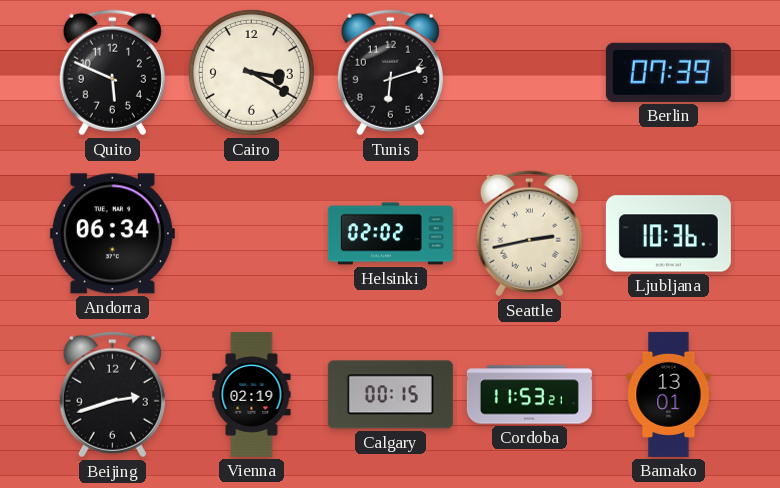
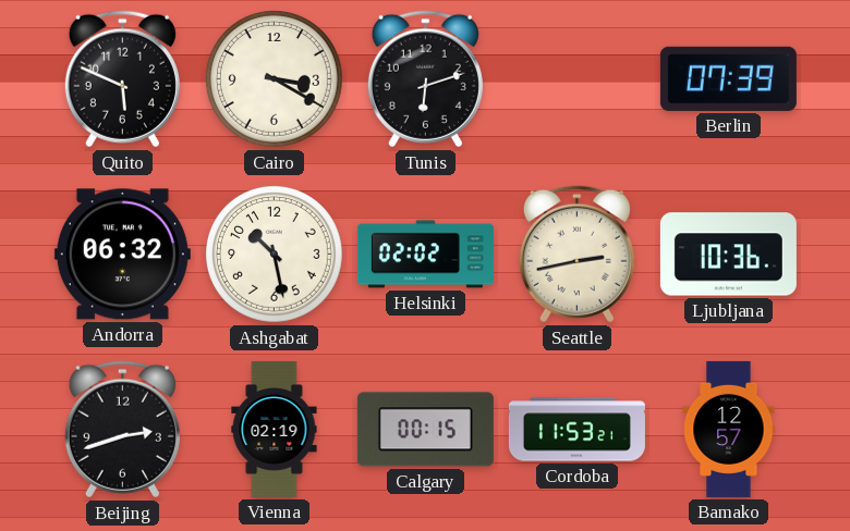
Andorra: 06:34 -> 06:32
Ashgabat: none -> 10:28
Bamako: 13:01 -> 12:57
